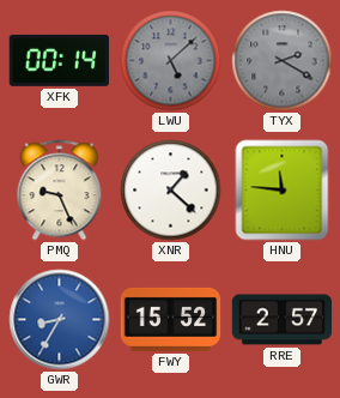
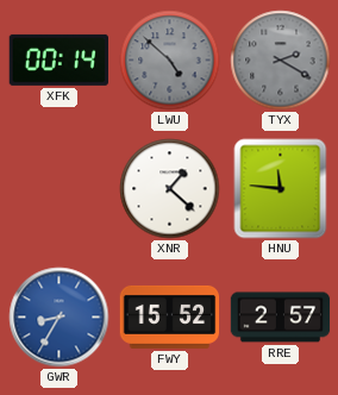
LWU: 5:08 -> 4:52
PMQ: 9:26 -> none
